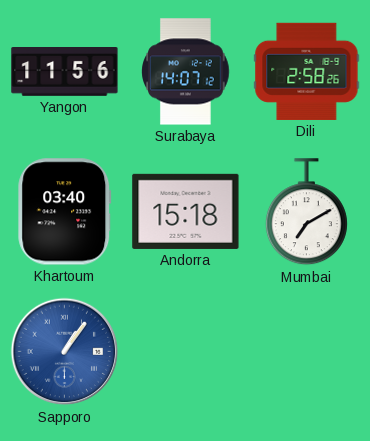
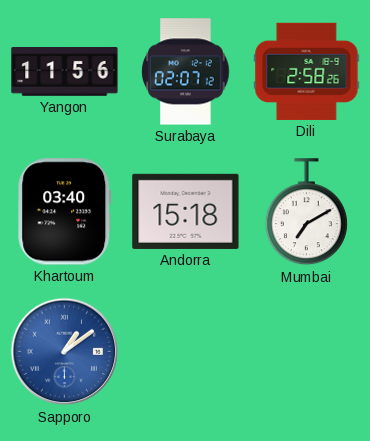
Surabaya: 14:07 -> 02:07
Sapporo: 1:06 -> 1:09
